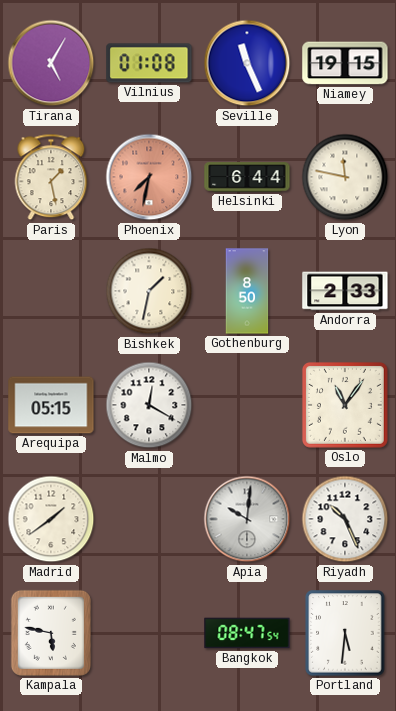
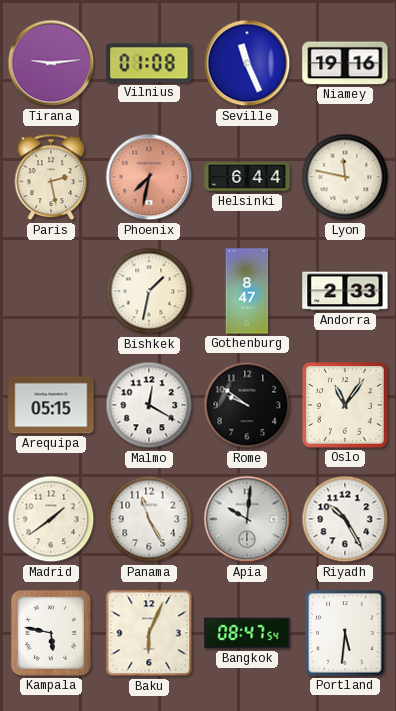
Tirana: 5:05 -> 9:14
Niamey: 19:15 -> 19:16
Paris: 1:28 -> 2:28
Gothenburg: 8:50 -> 8:47
Rome: none -> 9:51
Panama: none -> 11:25
Riyadh: 10:26 -> 10:25
Baku: none -> 6:04
